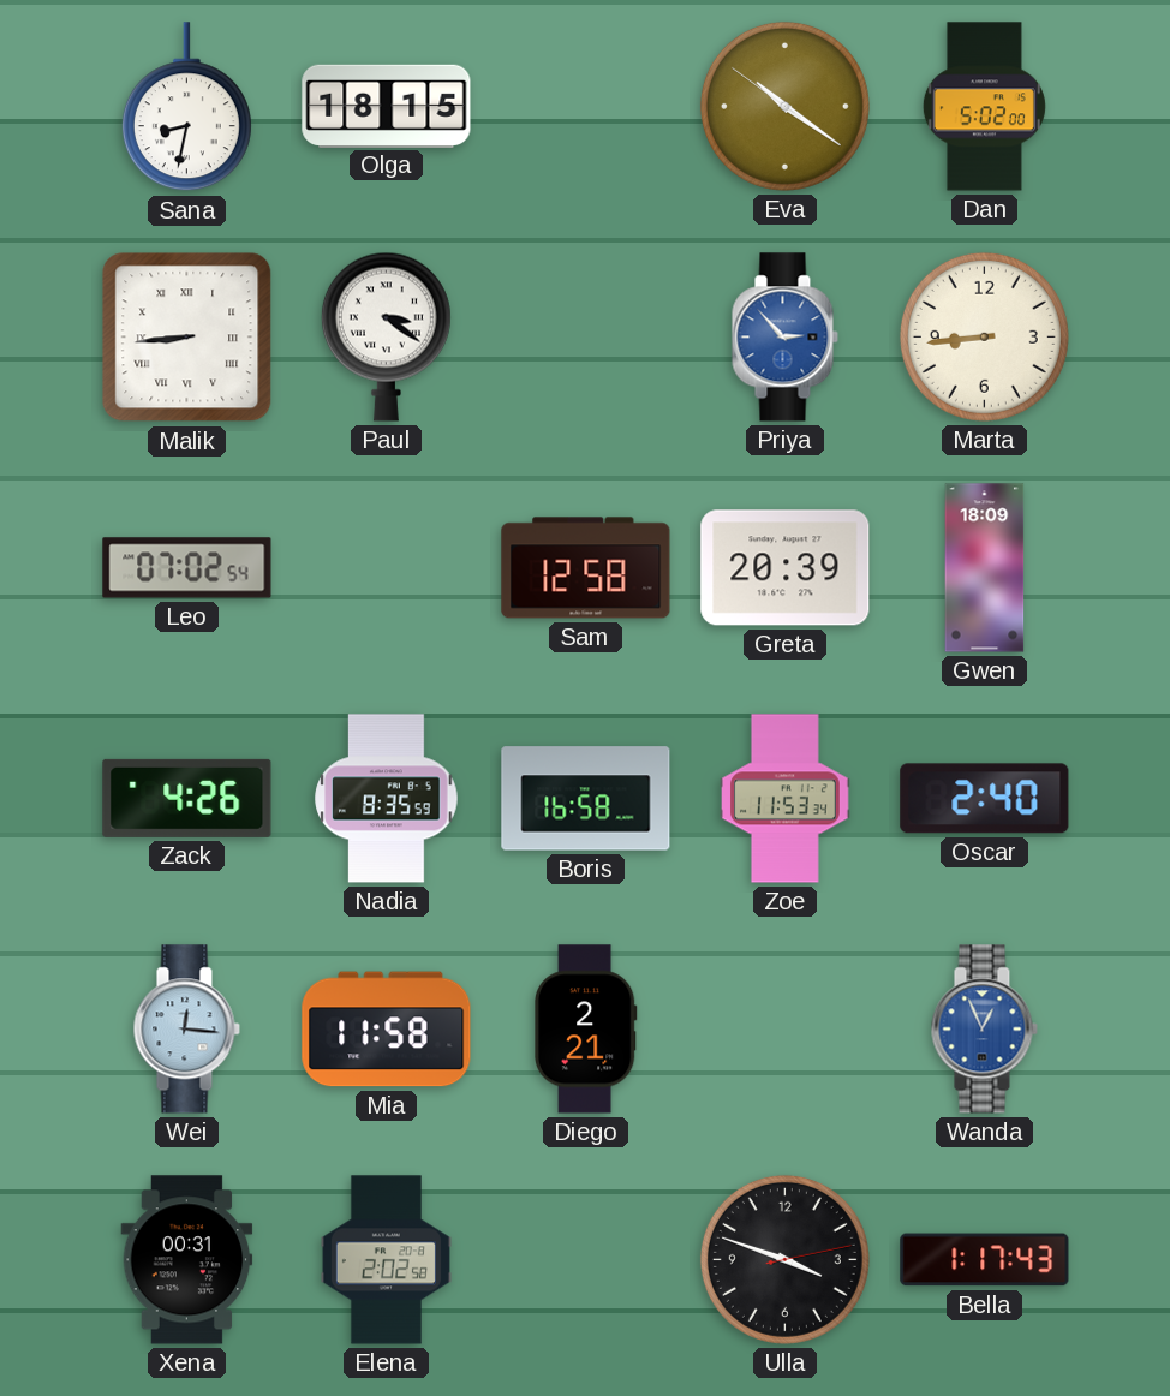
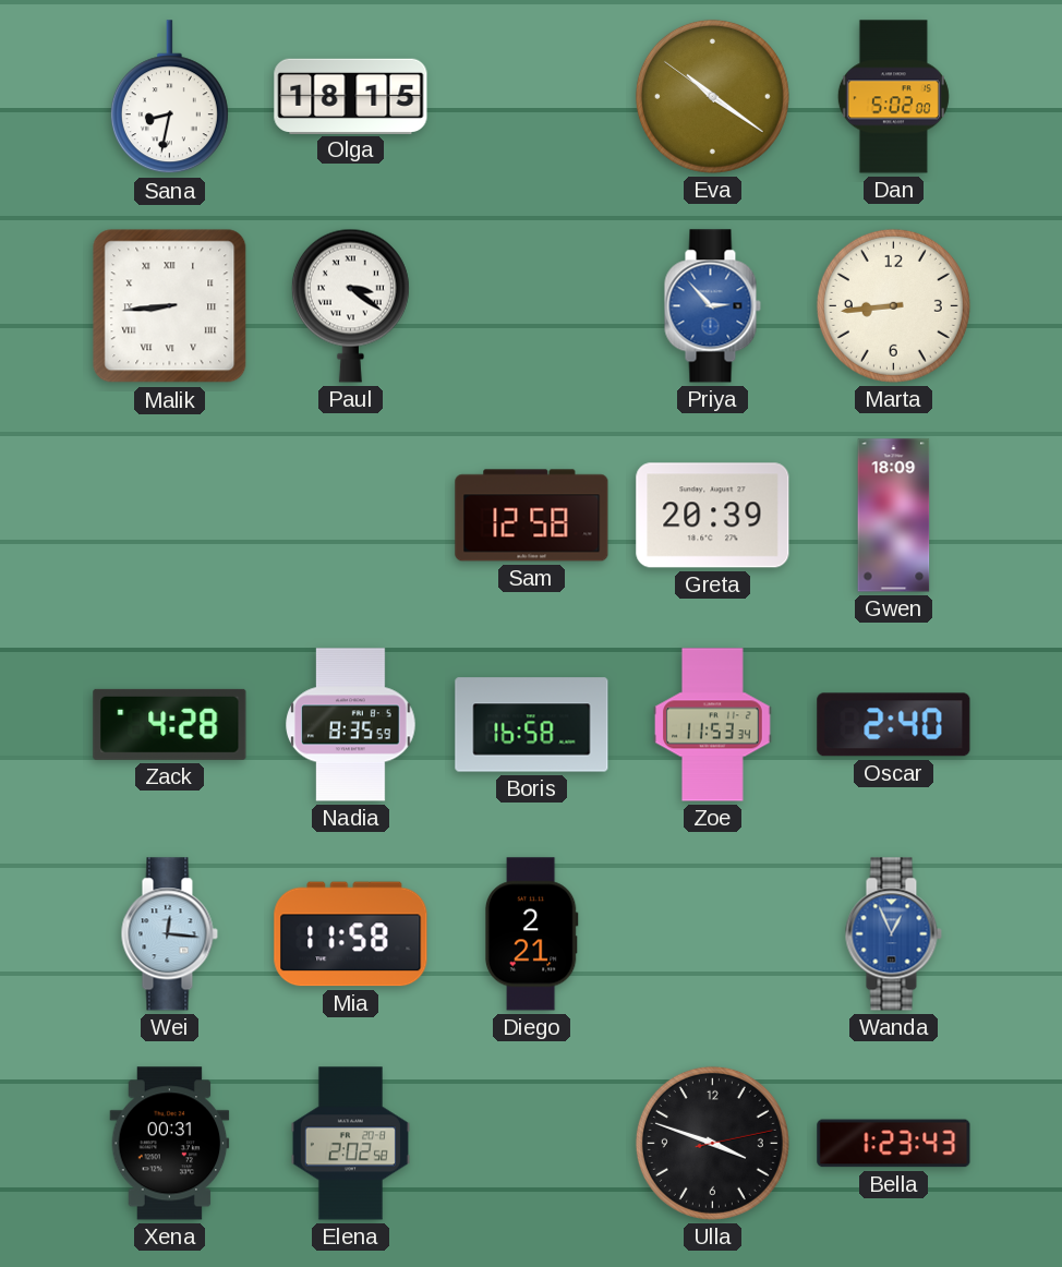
Leo: 07:02 -> none
Zack: 4:26 -> 4:28
Bella: 1:17 -> 1:23
